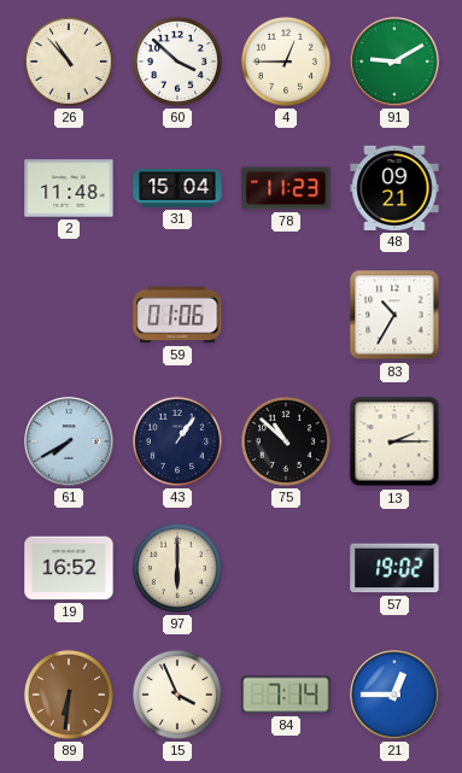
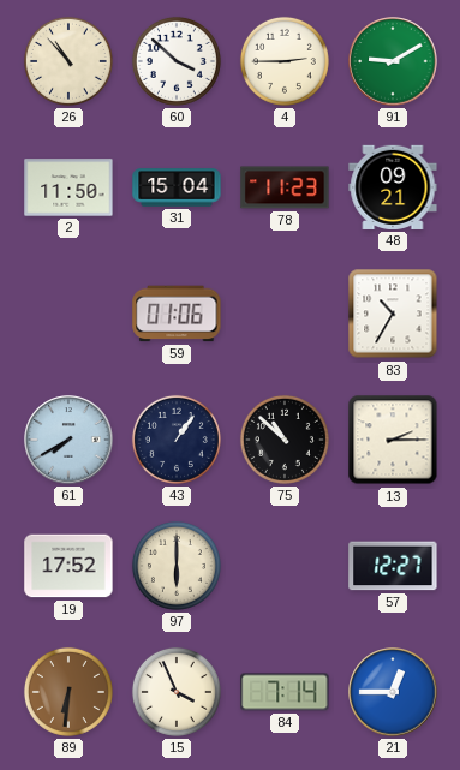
4: 12:45 -> 2:45
2: 11:48 -> 11:50
19: 16:52 -> 17:52
57: 19:02 -> 12:27
